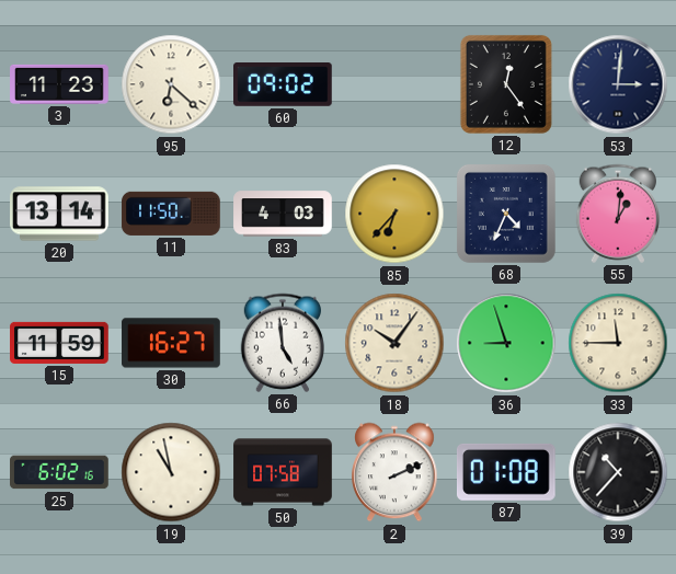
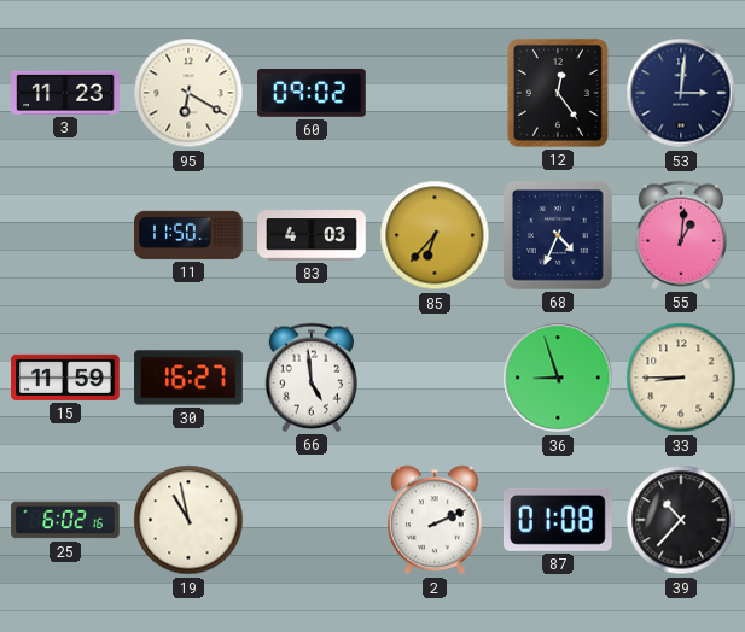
95: 6:22 -> 6:20
20: 13:14 -> none
18: 10:06 -> none
33: 11:45 -> 8:45
50: 07:58 -> none
